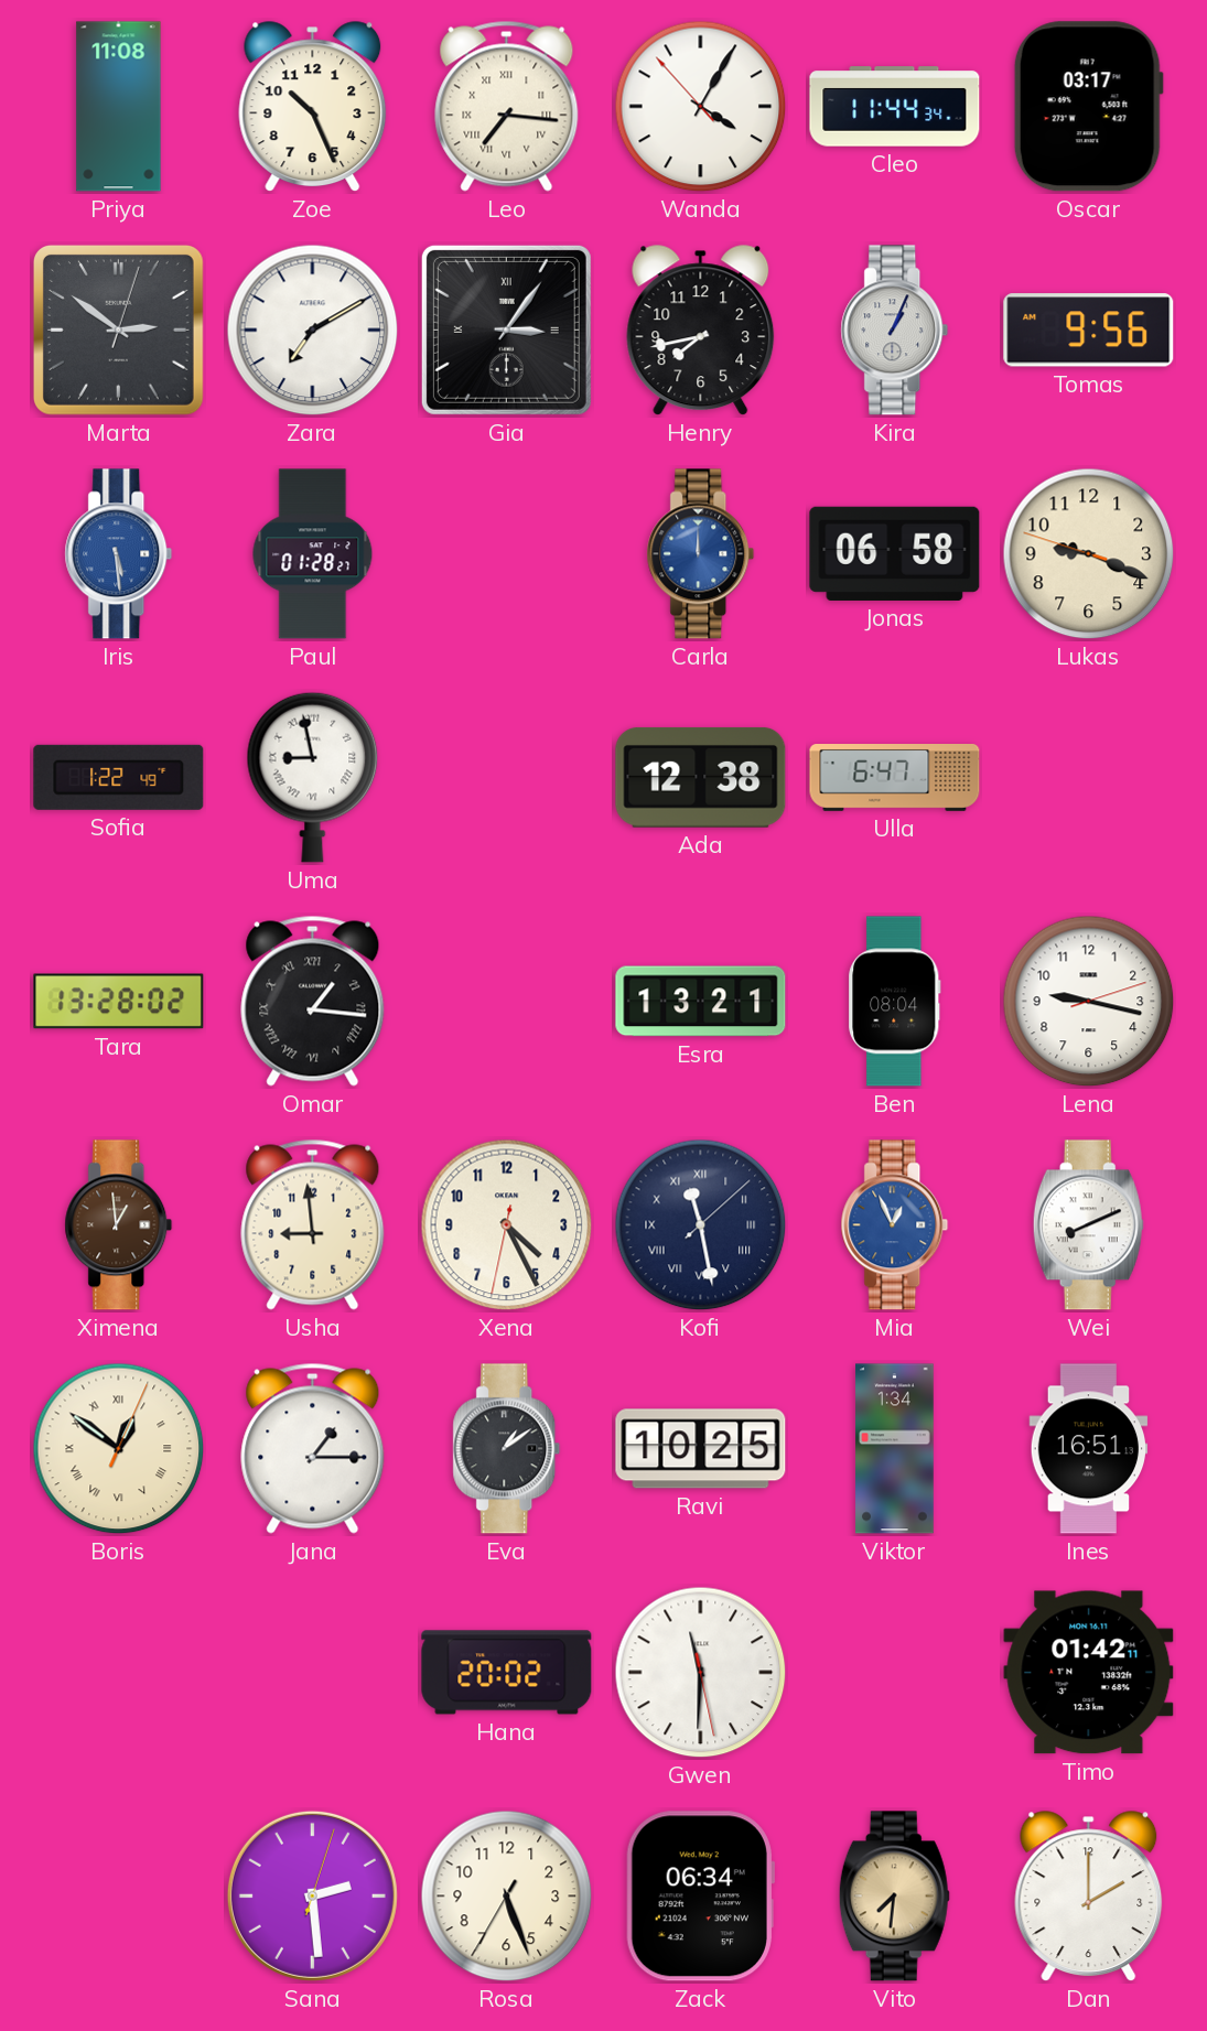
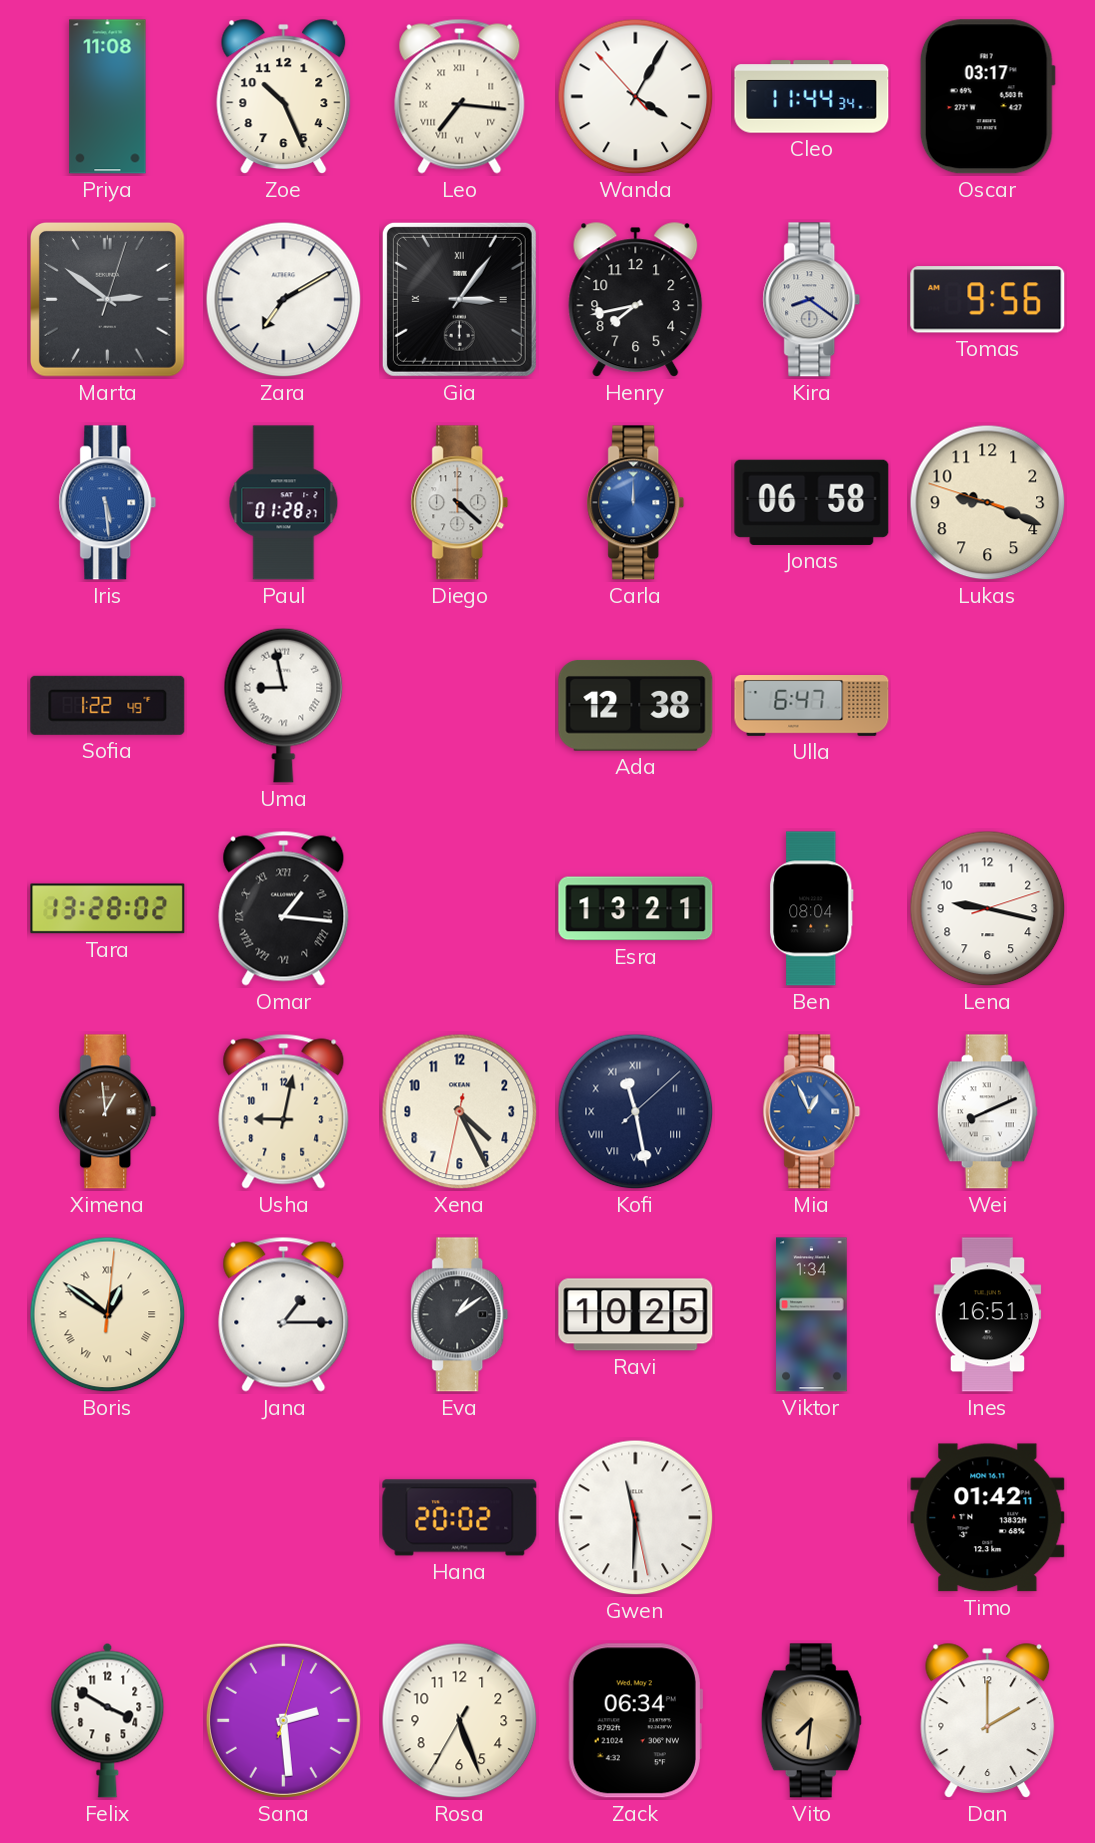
Kira: 1:04 -> 8:21
Diego: none -> 4:22
Usha: 8:59 -> 9:02
Boris: 12:51:04 -> 12:51:01
Felix: none -> 3:50
